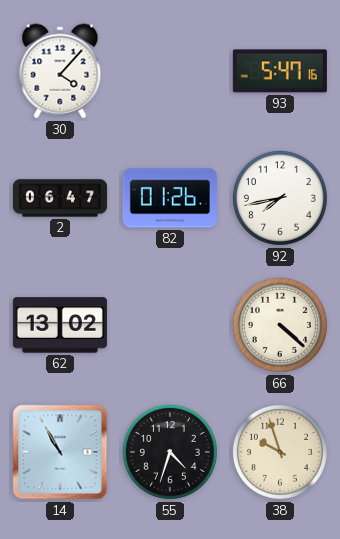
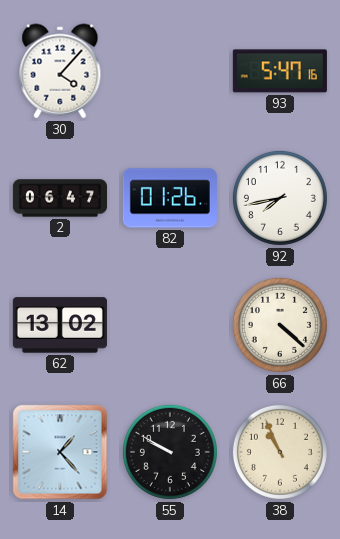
14: 10:55 -> 1:23
55: 4:33 -> 9:50
38: 9:57 -> 10:56
